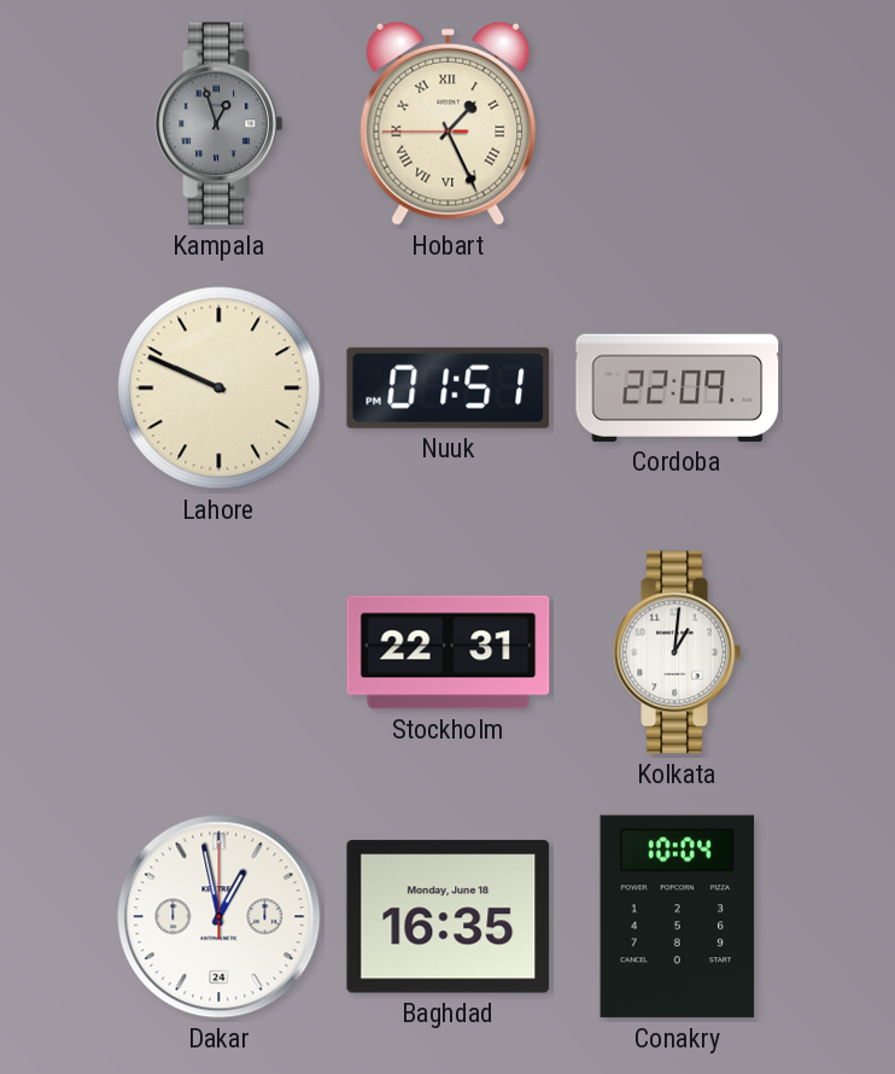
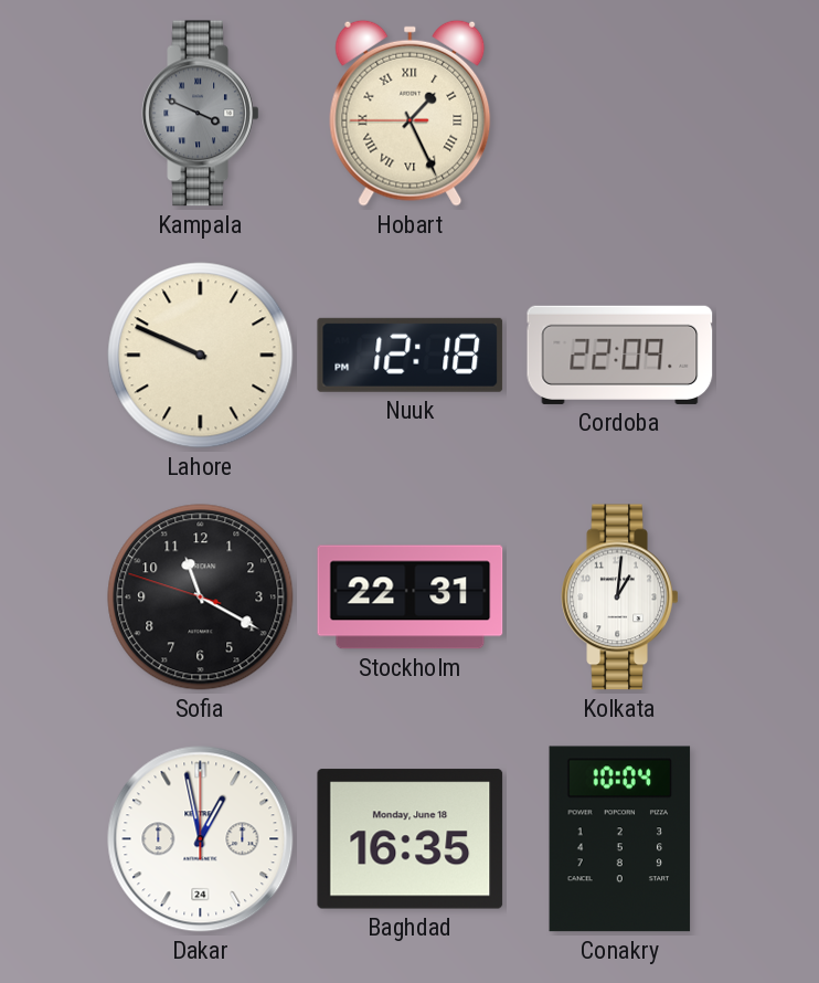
Kampala: 12:57 -> 3:49
Nuuk: 01:51 -> 12:18
Sofia: none -> 11:19
